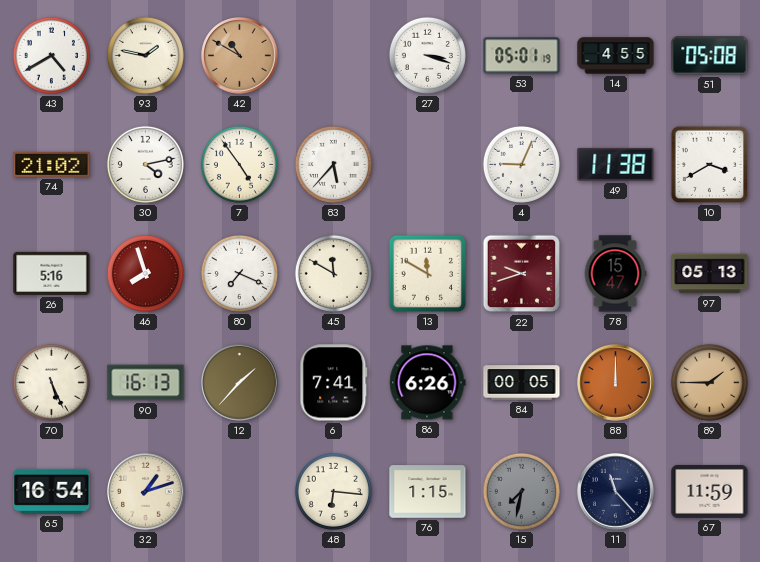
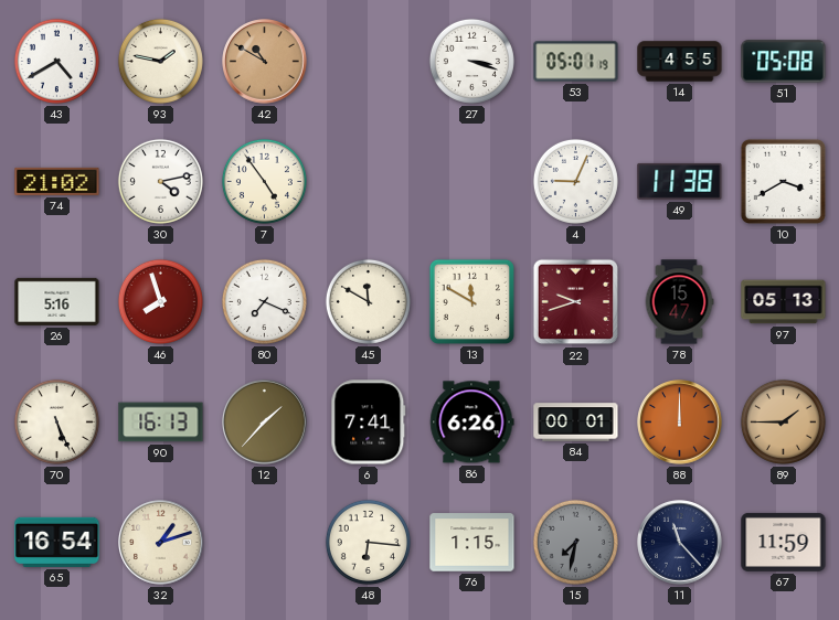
83: 5:37 -> none
84: 00:05 -> 00:01
